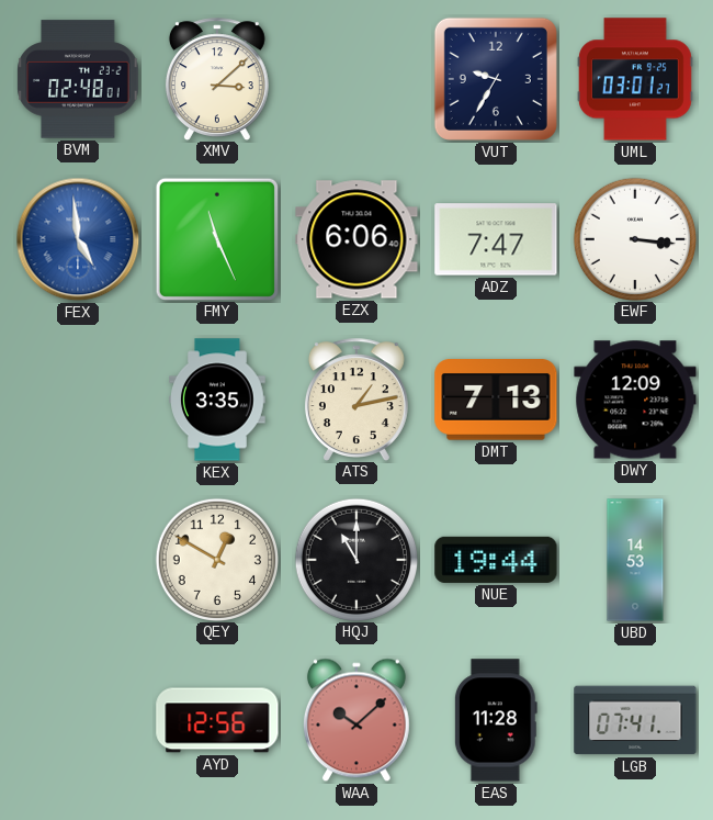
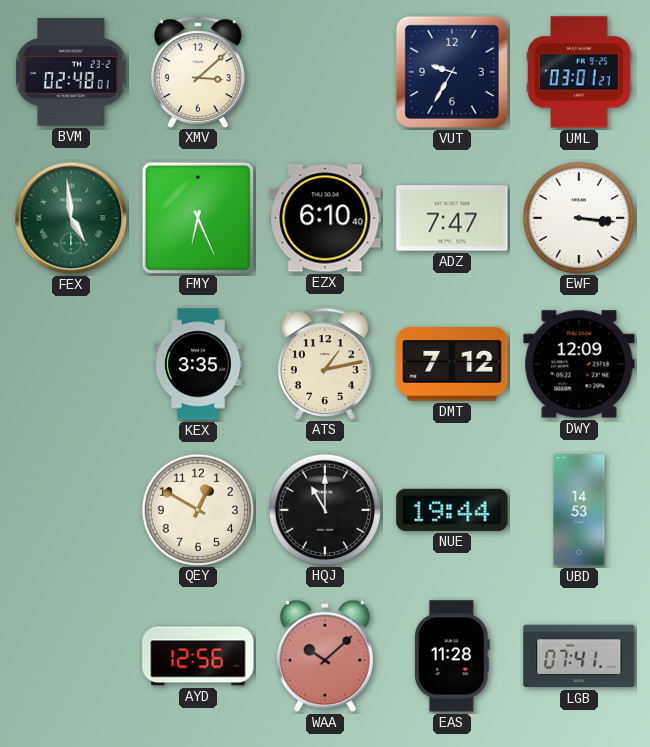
FEX dial: blue -> green
FMY: 11:26 -> 6:26
EZX: 6:06 -> 6:10
DMT: 7:13 -> 7:12
